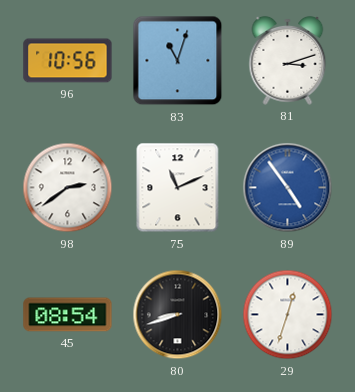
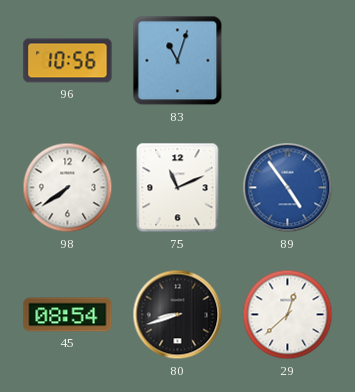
81: 3:12 -> none
98: 2:39 -> 7:39
29: 12:33 -> 12:38
